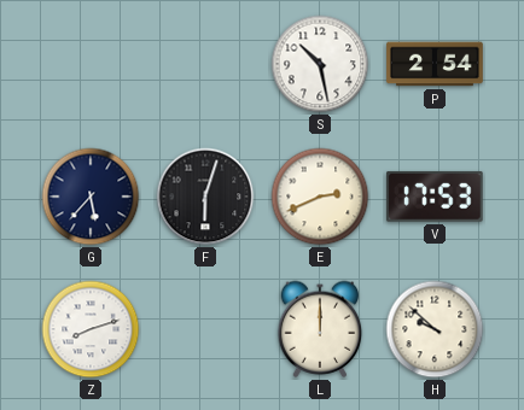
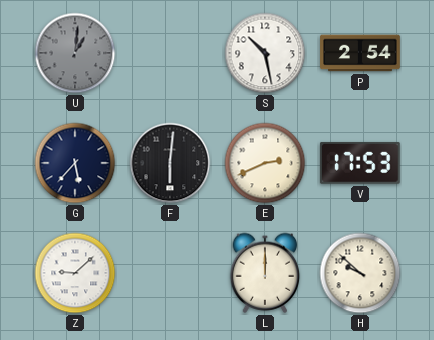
U: none -> 1:01
F: 6:03 -> 6:01
Z: 8:12 -> 9:08
